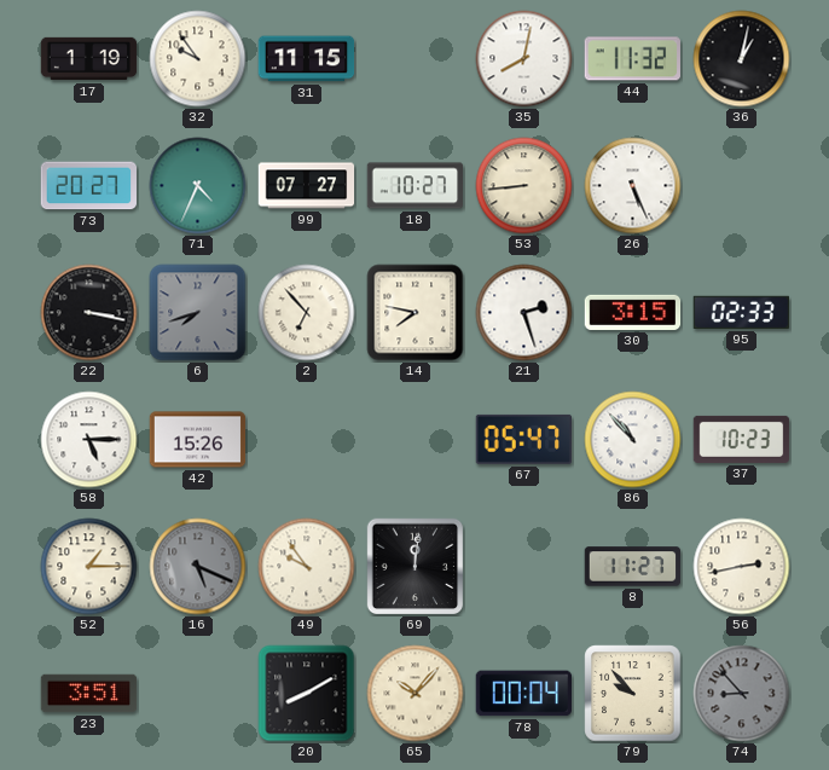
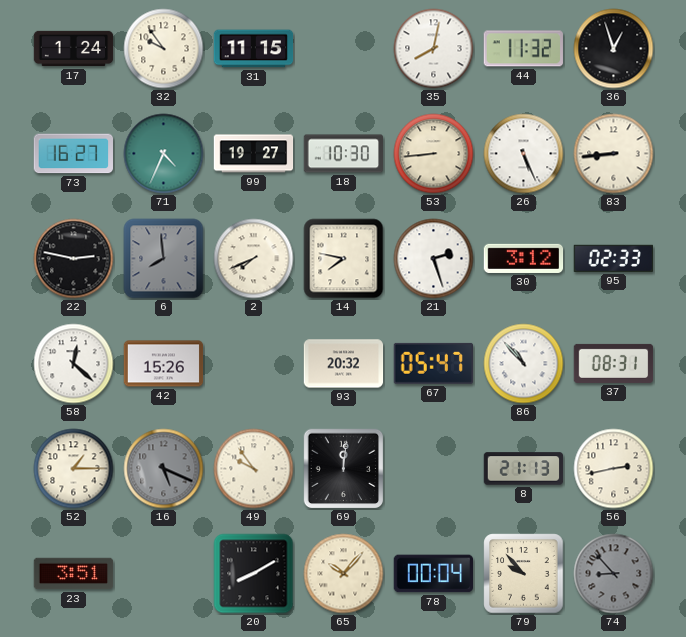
17: 1:19 -> 1:24
36: 1:02 -> 12:57
73: 20:27 -> 16:27
99: 07:27 -> 19:27
18: 10:27 -> 10:30
83: none -> 8:44
22: 3:17 -> 2:47
6: 7:42 -> 7:59
2: 6:53 -> 7:41
30: 3:15 -> 3:12
58: 5:15 -> 12:22
93: none -> 20:32
37: 10:23 -> 08:31
8: 11:27 -> 21:13
